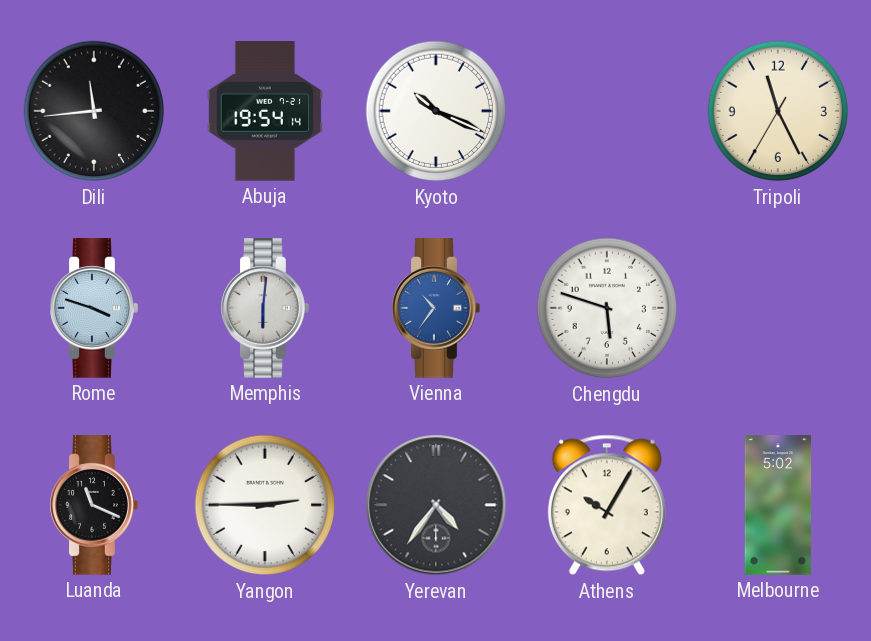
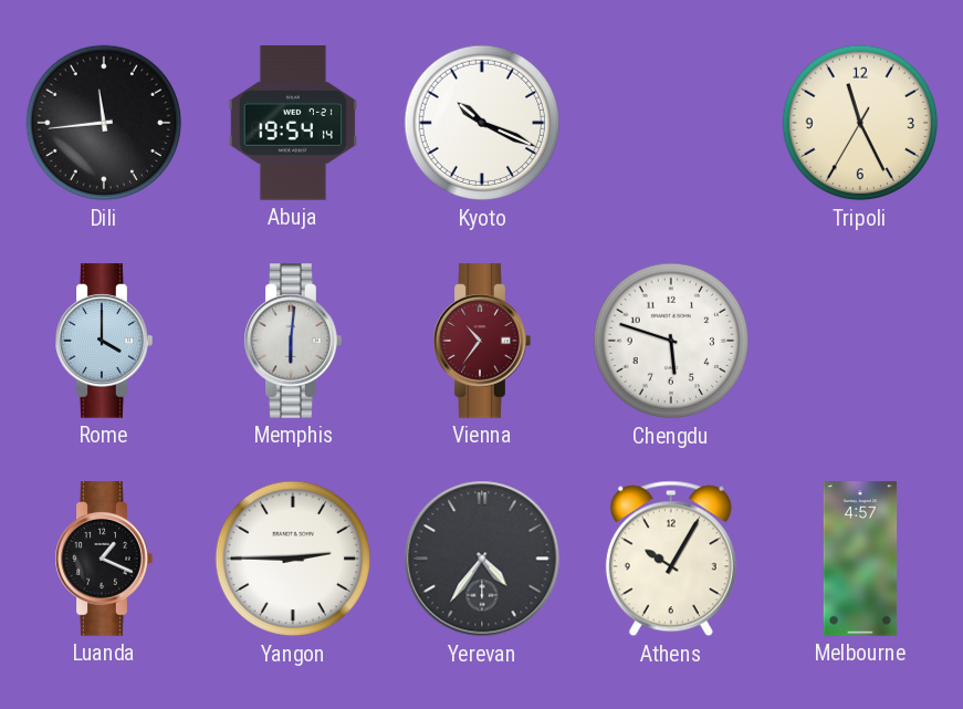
Rome: 3:48 -> 4:00
Vienna dial: blue -> burgundy
Luanda: 11:19 -> 1:19
Melbourne: 5:02 -> 4:57
